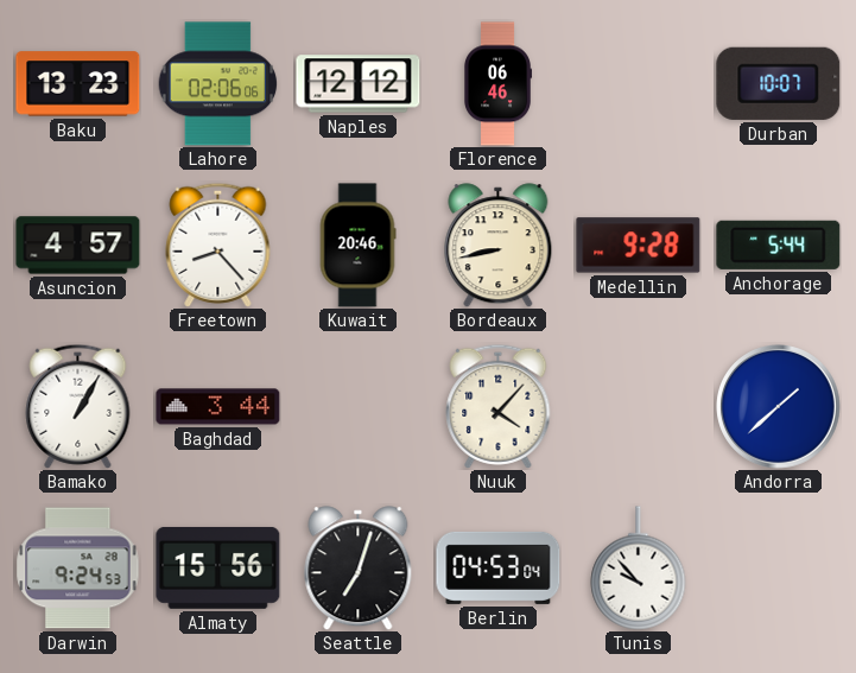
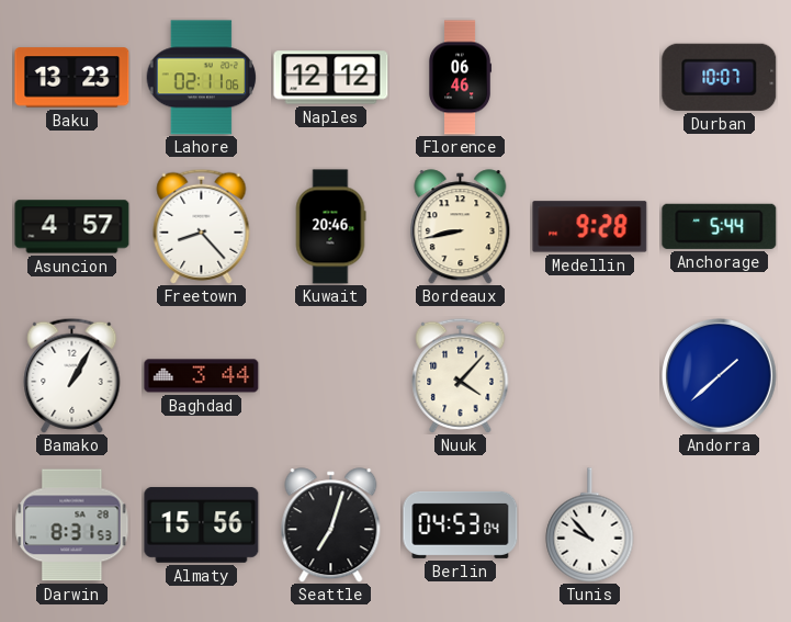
Lahore: 02:06 -> 02:11
Darwin: 9:24 -> 8:31
